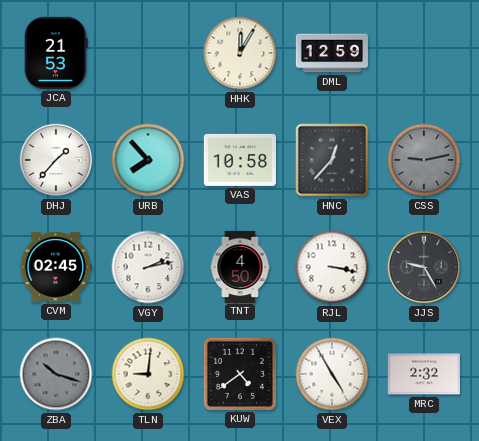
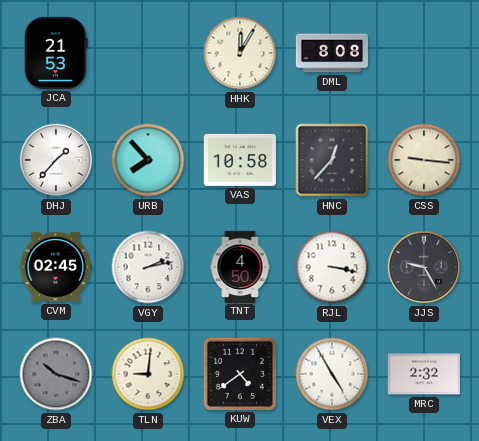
DML: 12:59 -> 8:08
CSS: 9:13 -> 9:16
CSS dial: grey -> cream
